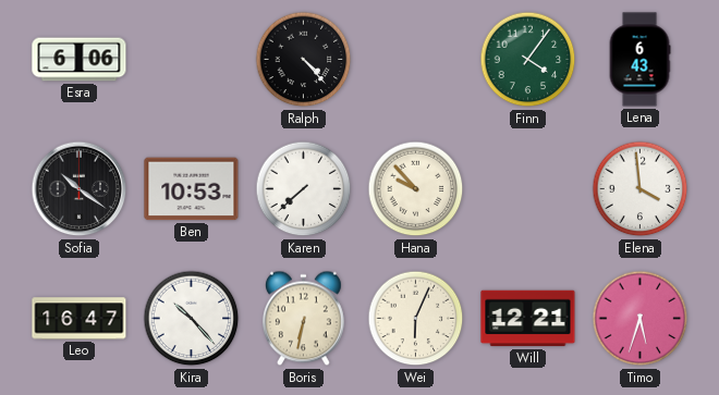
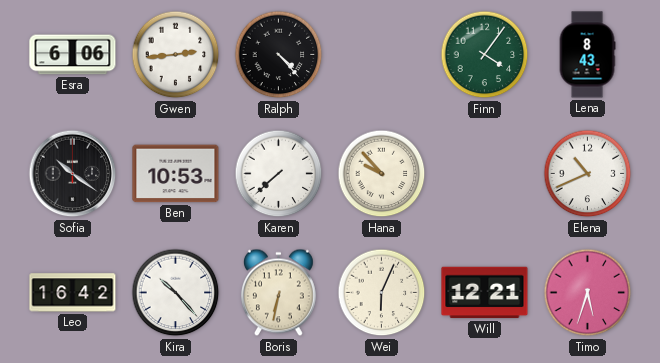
Gwen: none -> 2:44
Lena: 6:43 -> 8:43
Elena: 3:59 -> 10:41
Leo: 16:47 -> 16:42
